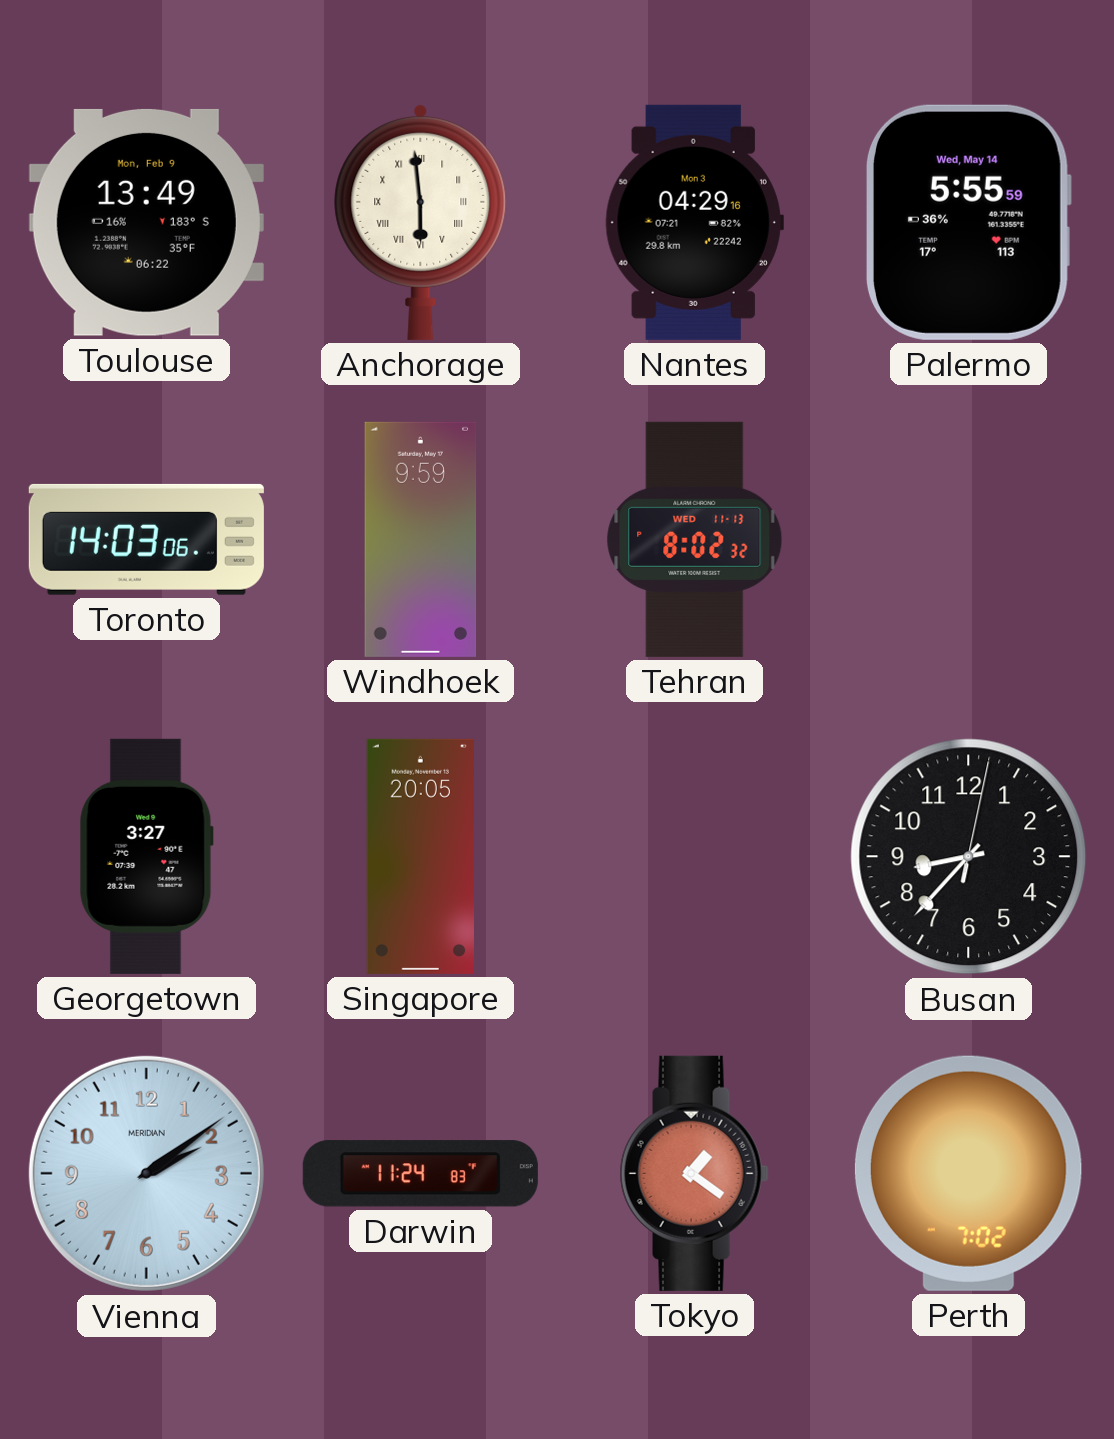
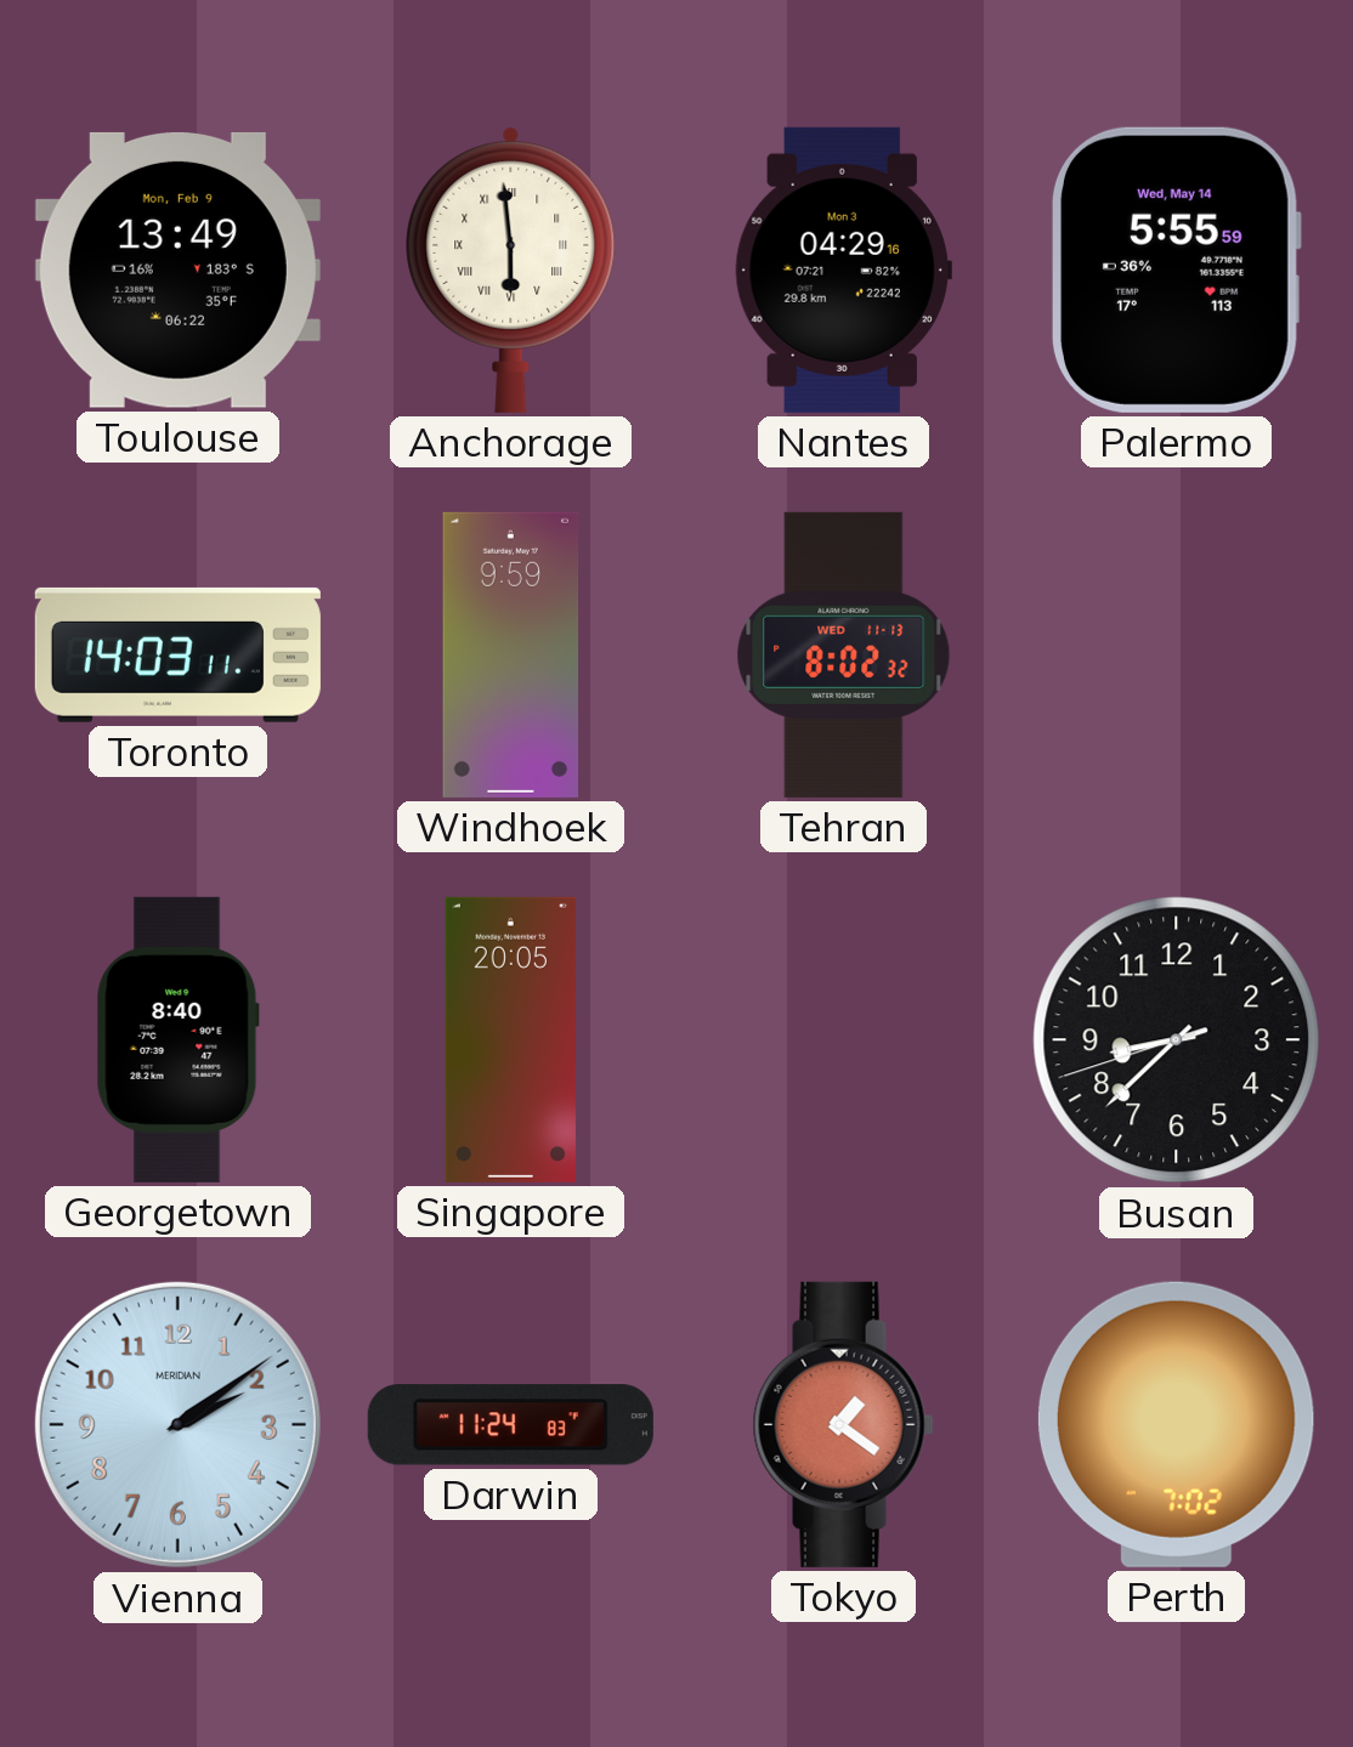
Toronto: 14:03:06 -> 14:03:11
Georgetown: 3:27 -> 8:40
Busan: 8:37:02 -> 8:37:42
